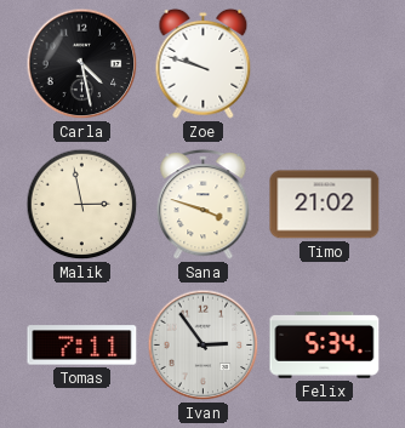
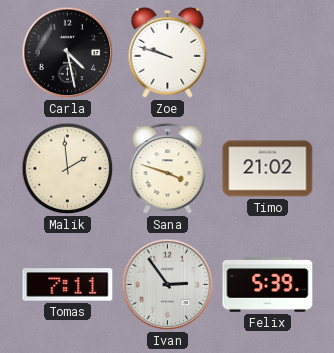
Malik: 2:58 -> 1:59
Felix: 5:34 -> 5:39
